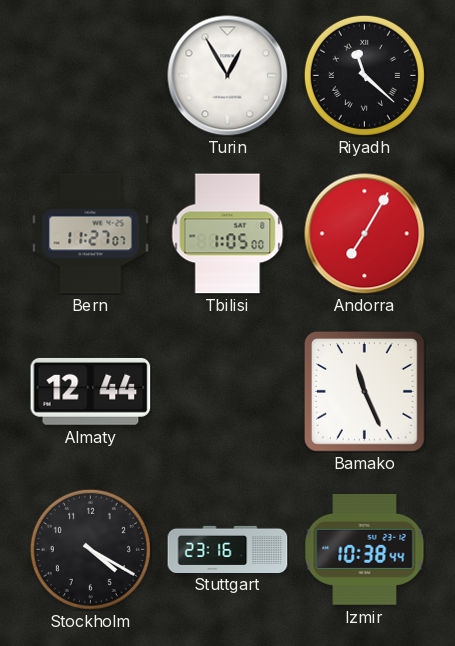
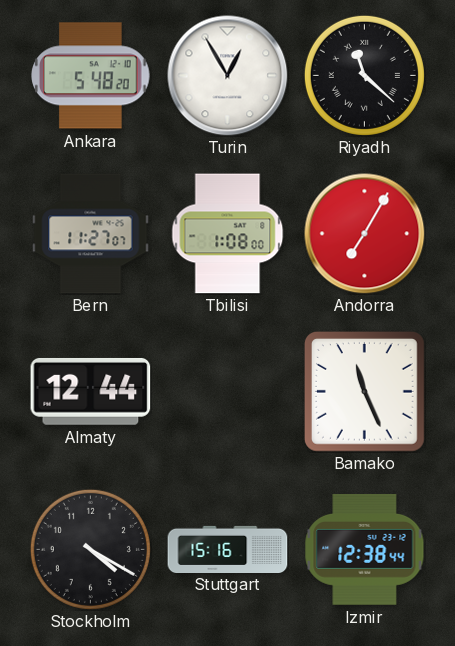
Ankara: none -> 5:48
Tbilisi: 1:05 -> 1:08
Stuttgart: 23:16 -> 15:16
Izmir: 10:38 -> 12:38
